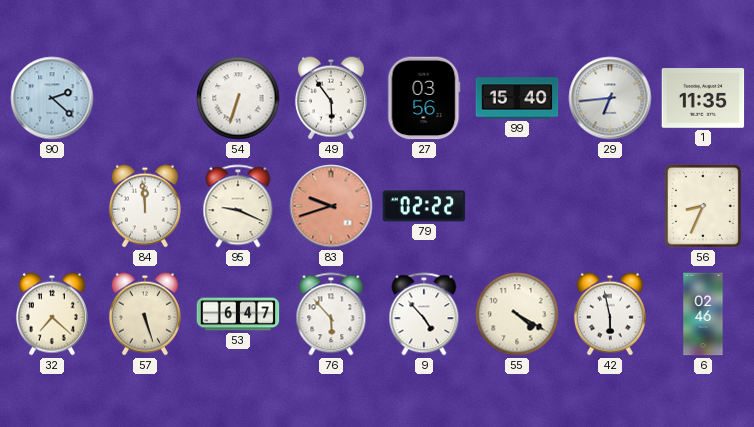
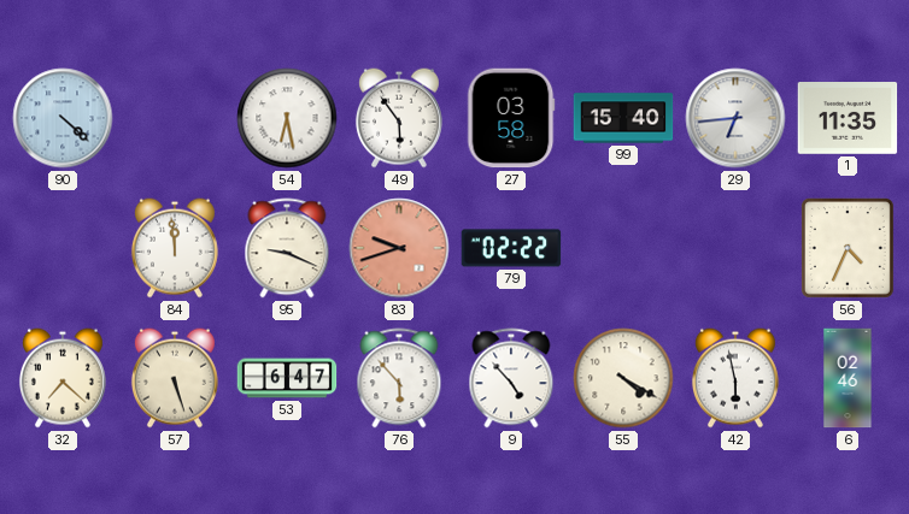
90: 2:22 -> 4:22
54: 6:33 -> 6:28
27: 03:56 -> 03:58
56: 8:34 -> 4:34
